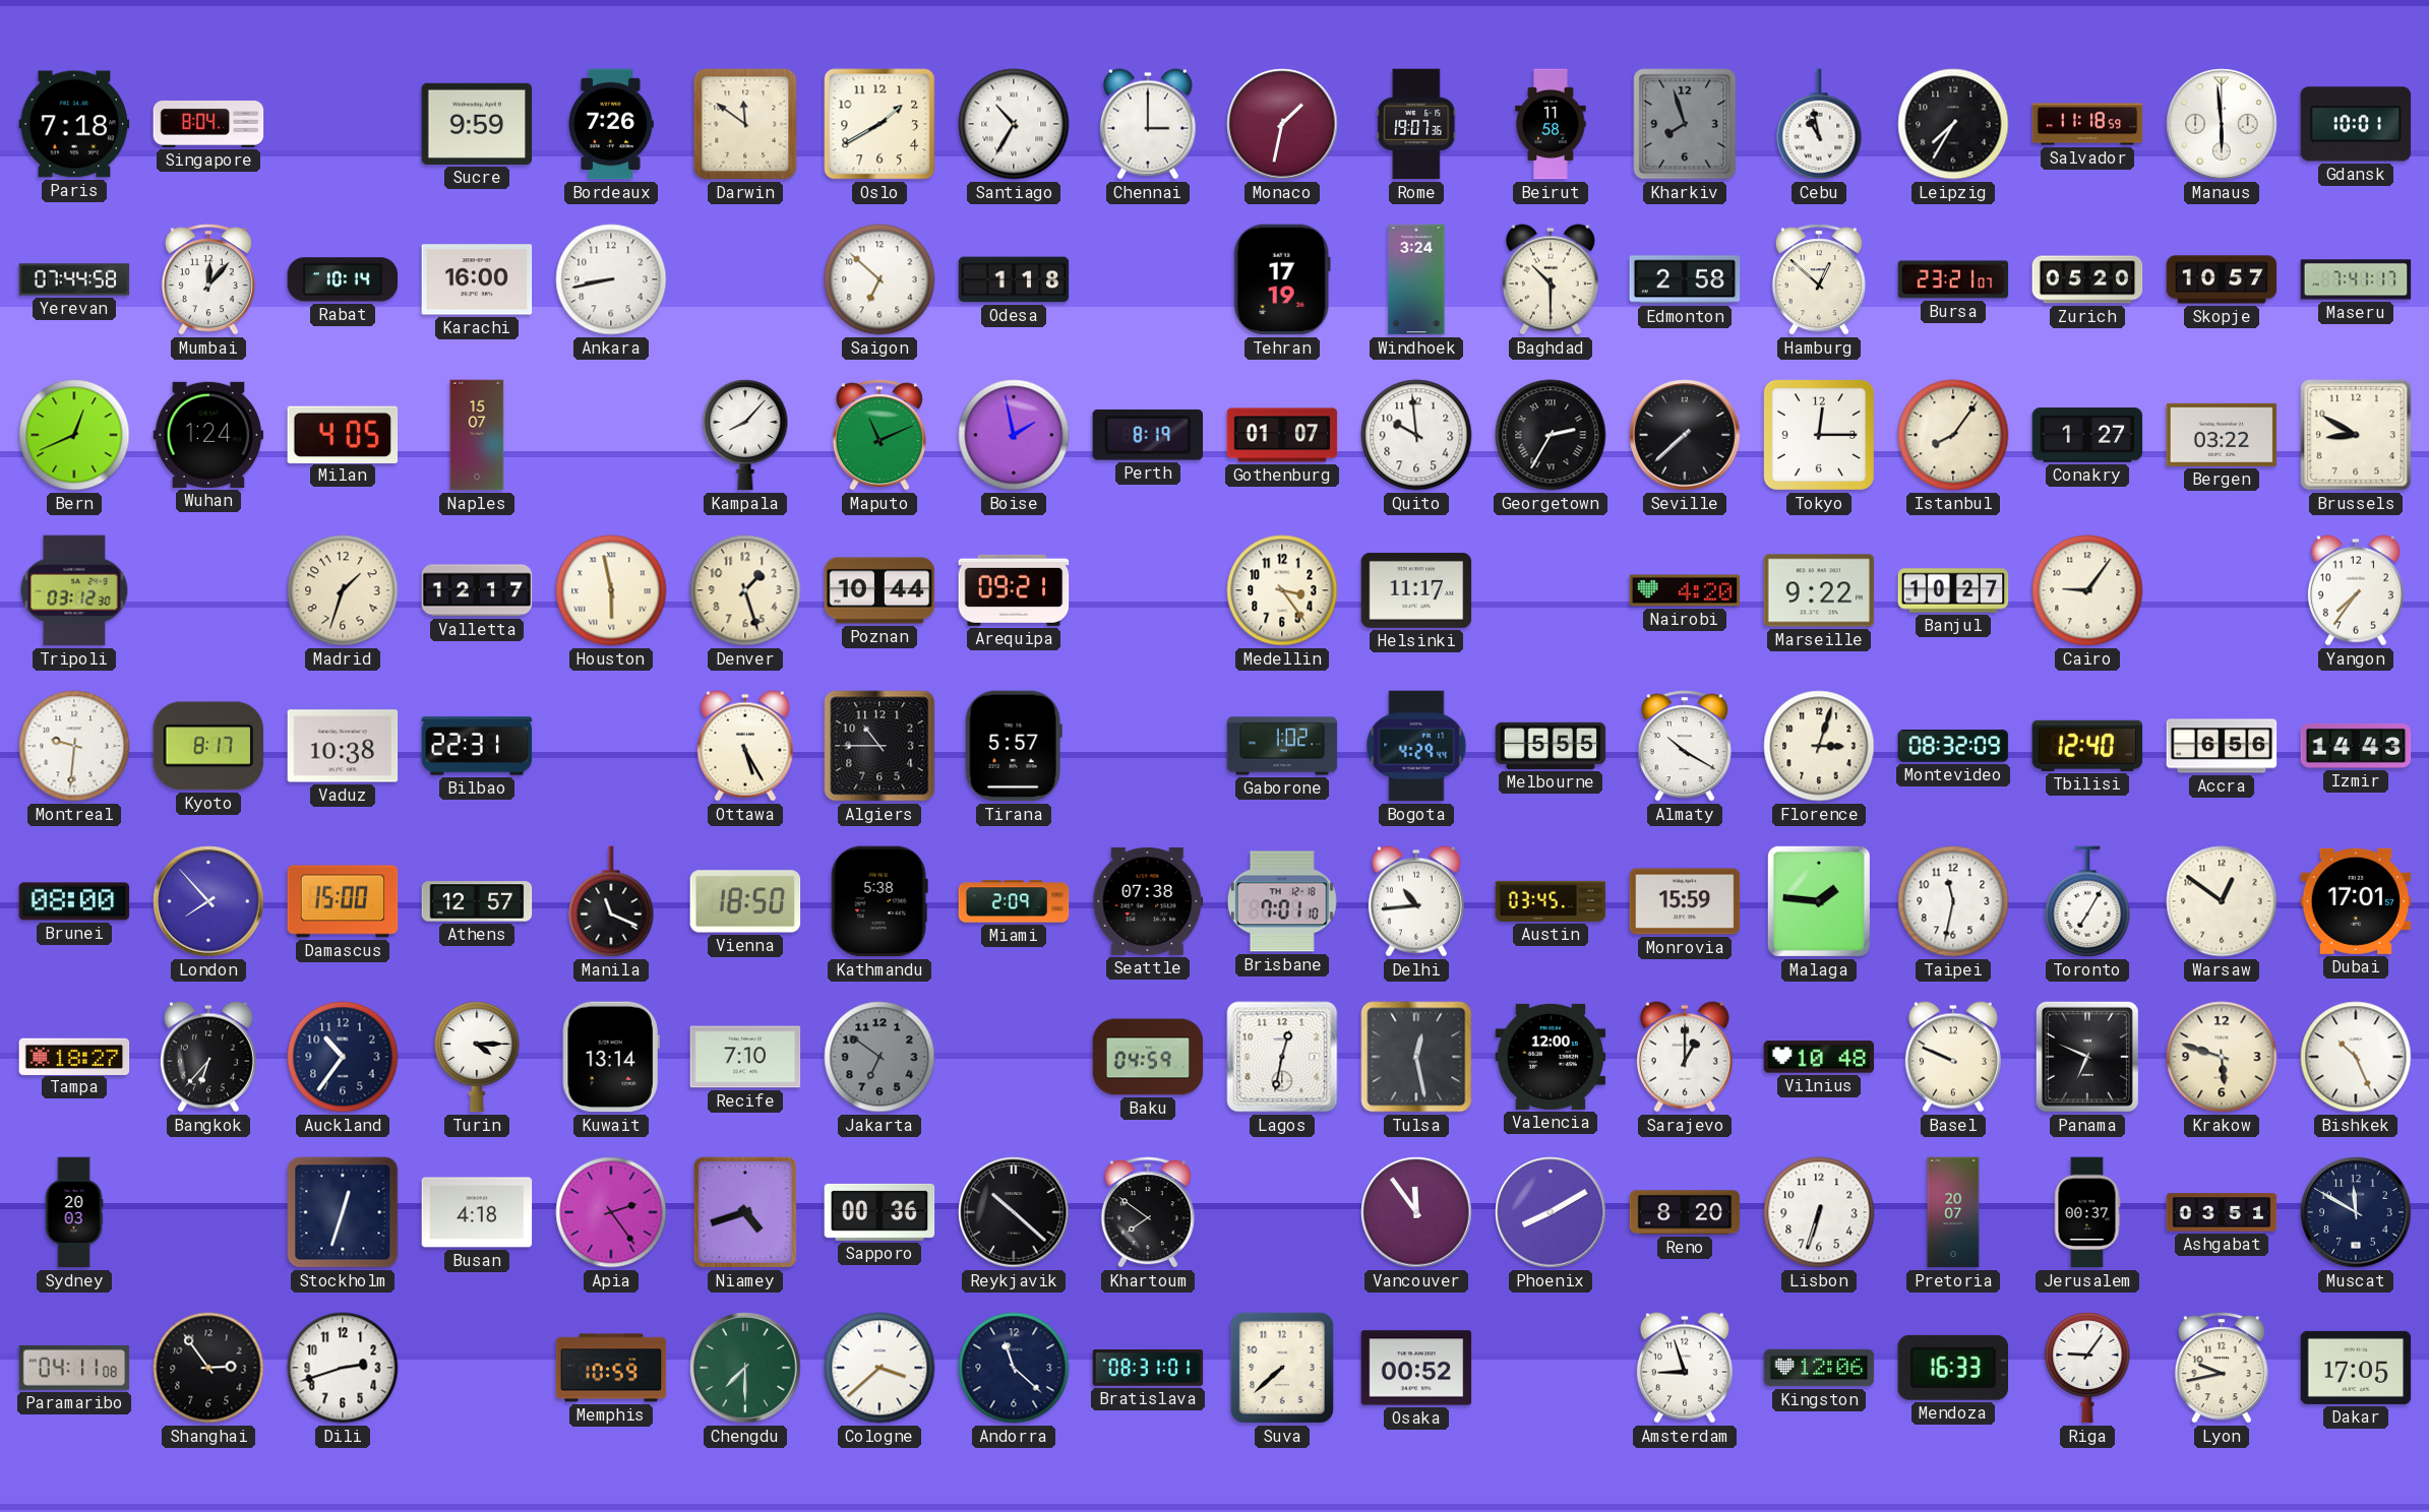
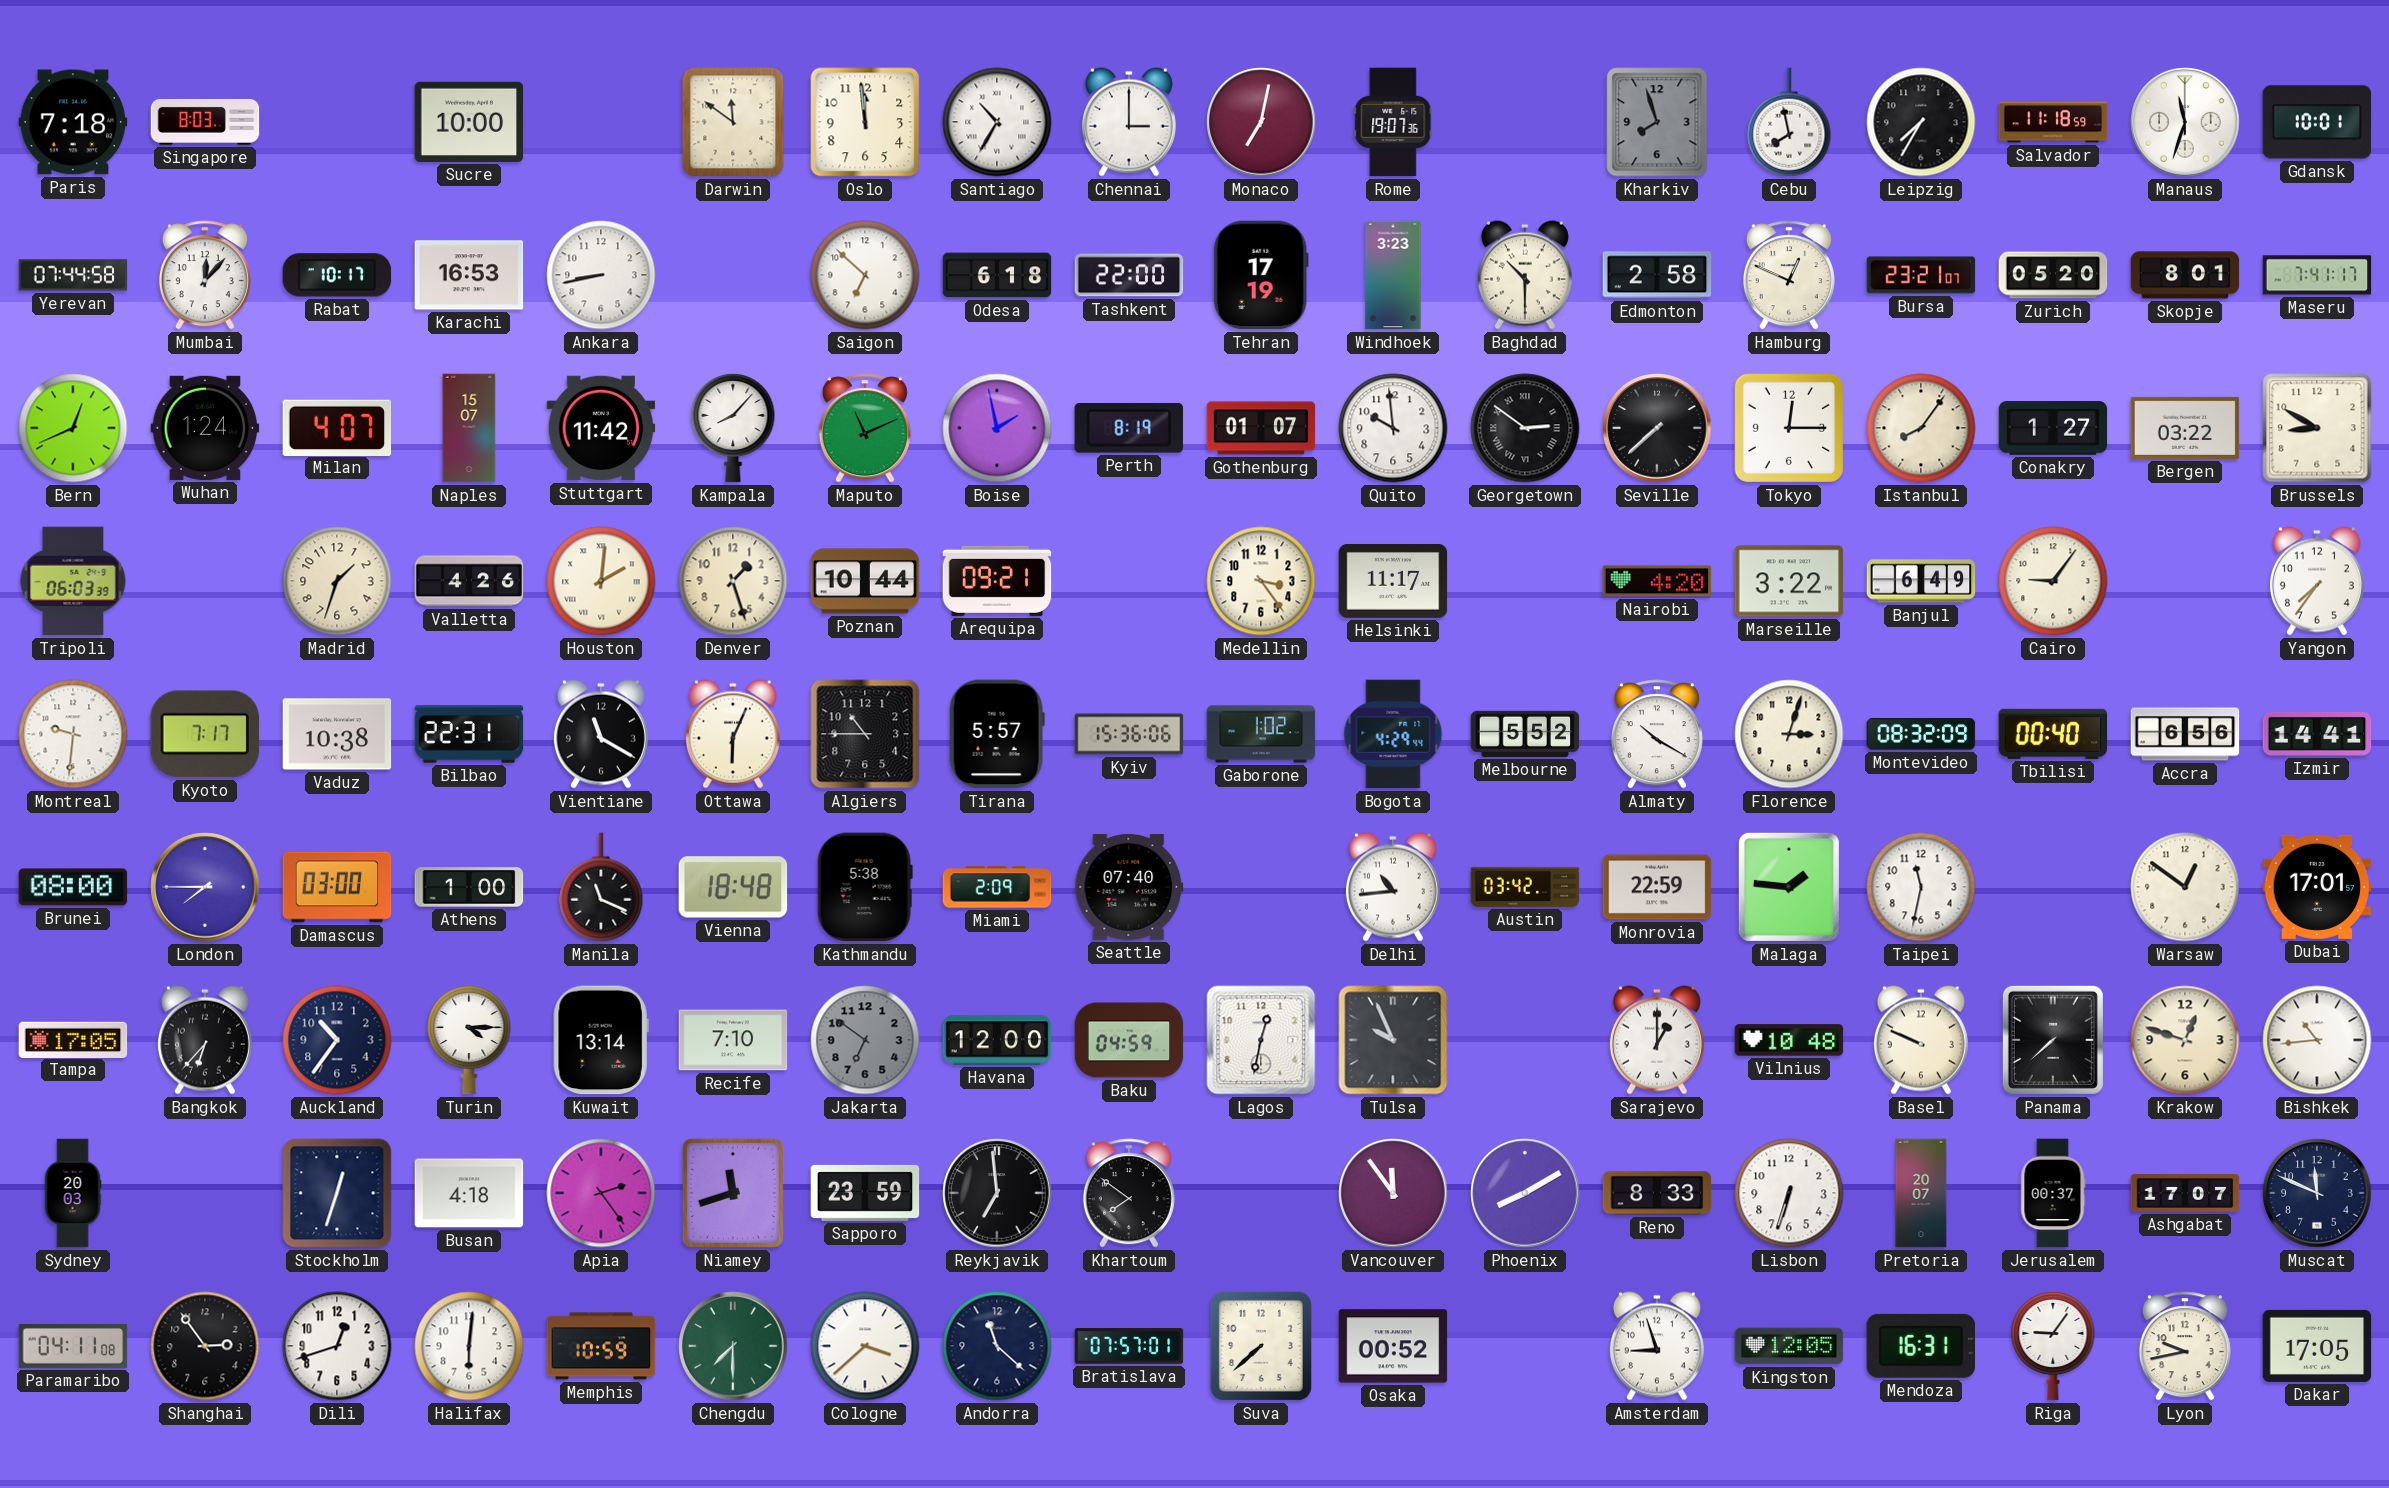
Singapore: 8:04 -> 8:03
Sucre: 9:59 -> 10:00
Bordeaux: 7:26 -> none
Oslo: 1:40 -> 11:59
Monaco: 1:32 -> 7:02
Beirut: 11:58 -> none
Cebu: 10:58 -> 7:58
Manaus: 5:59 -> 11:33
Rabat: 10:14 -> 10:17
Karachi: 16:00 -> 16:53
Odesa: 1:18 -> 6:18
Tashkent: none -> 22:00
Windhoek: 3:24 -> 3:23
Hamburg: 12:52 -> 12:49
Skopje: 10:57 -> 8:01
Milan: 4:05 -> 4:07
Stuttgart: none -> 11:42
Georgetown: 2:35 -> 2:51
Tripoli: 03:12 -> 06:03
Valletta: 12:17 -> 4:26
Houston: 5:58 -> 2:01
Marseille: 9:22 -> 3:22
Banjul: 10:27 -> 6:49
Kyoto: 8:17 -> 7:17
Vientiane: none -> 11:20
Ottawa: 5:25 -> 6:04
Kyiv: none -> 15:36
Melbourne: 5:55 -> 5:52
Tbilisi: 12:40 -> 00:40
Izmir: 14:43 -> 14:41
London: 7:53 -> 7:45
Damascus: 15:00 -> 03:00
Athens: 12:57 -> 1:00
Vienna: 18:50 -> 18:48
Seattle: 07:38 -> 07:40
Brisbane: 7:01 -> none
Austin: 03:45 -> 03:42
Monrovia: 15:59 -> 22:59
Toronto: 7:05 -> none
Tampa: 18:27 -> 17:05
Havana: none -> 12:00
Tulsa: 12:28 -> 9:56
Valencia: 12:00 -> none
Panama: 6:49 -> 7:38
Krakow: 5:48 -> 12:48
Bishkek: 10:26 -> 10:44
Niamey: 4:42 -> 11:42
Sapporo: 00:36 -> 23:59
Reykjavik: 10:22 -> 6:59
Reno: 8:20 -> 8:33
Ashgabat: 03:51 -> 17:07
Muscat: 11:50 -> 11:49
Dili: 2:42 -> 12:42
Halifax: none -> 6:01
Bratislava: 08:31 -> 07:57
Kingston: 12:06 -> 12:05
Mendoza: 16:33 -> 16:31
